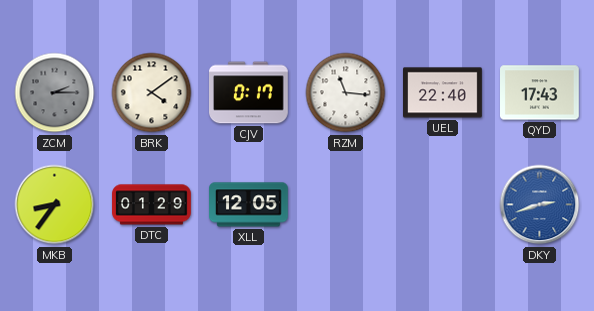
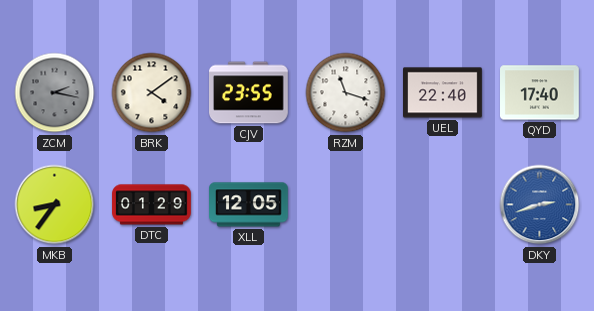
ZCM: 2:15 -> 2:17
CJV: 0:17 -> 23:55
RZM: 11:16 -> 11:18
QYD: 17:43 -> 17:40
